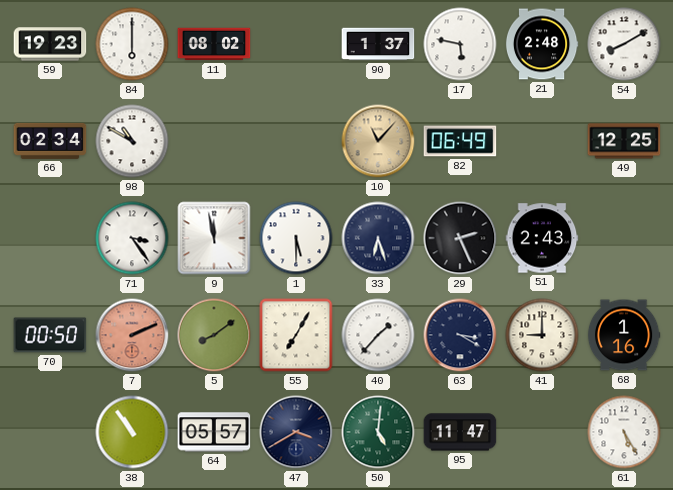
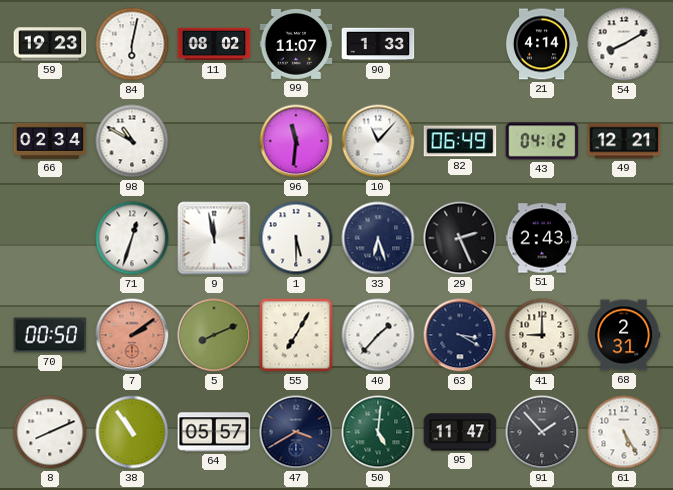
84: 6:00 -> 6:02
99: none -> 11:07
90: 1:37 -> 1:33
17: 5:47 -> none
21: 2:48 -> 4:14
96: none -> 11:31
10 dial: champagne -> white
43: none -> 04:12
49: 12:25 -> 12:21
71: 3:24 -> 12:33
7: 2:11 -> 2:09
5: 8:09 -> 8:11
68: 1:16 -> 2:31
8: none -> 8:11
91: none -> 1:53
